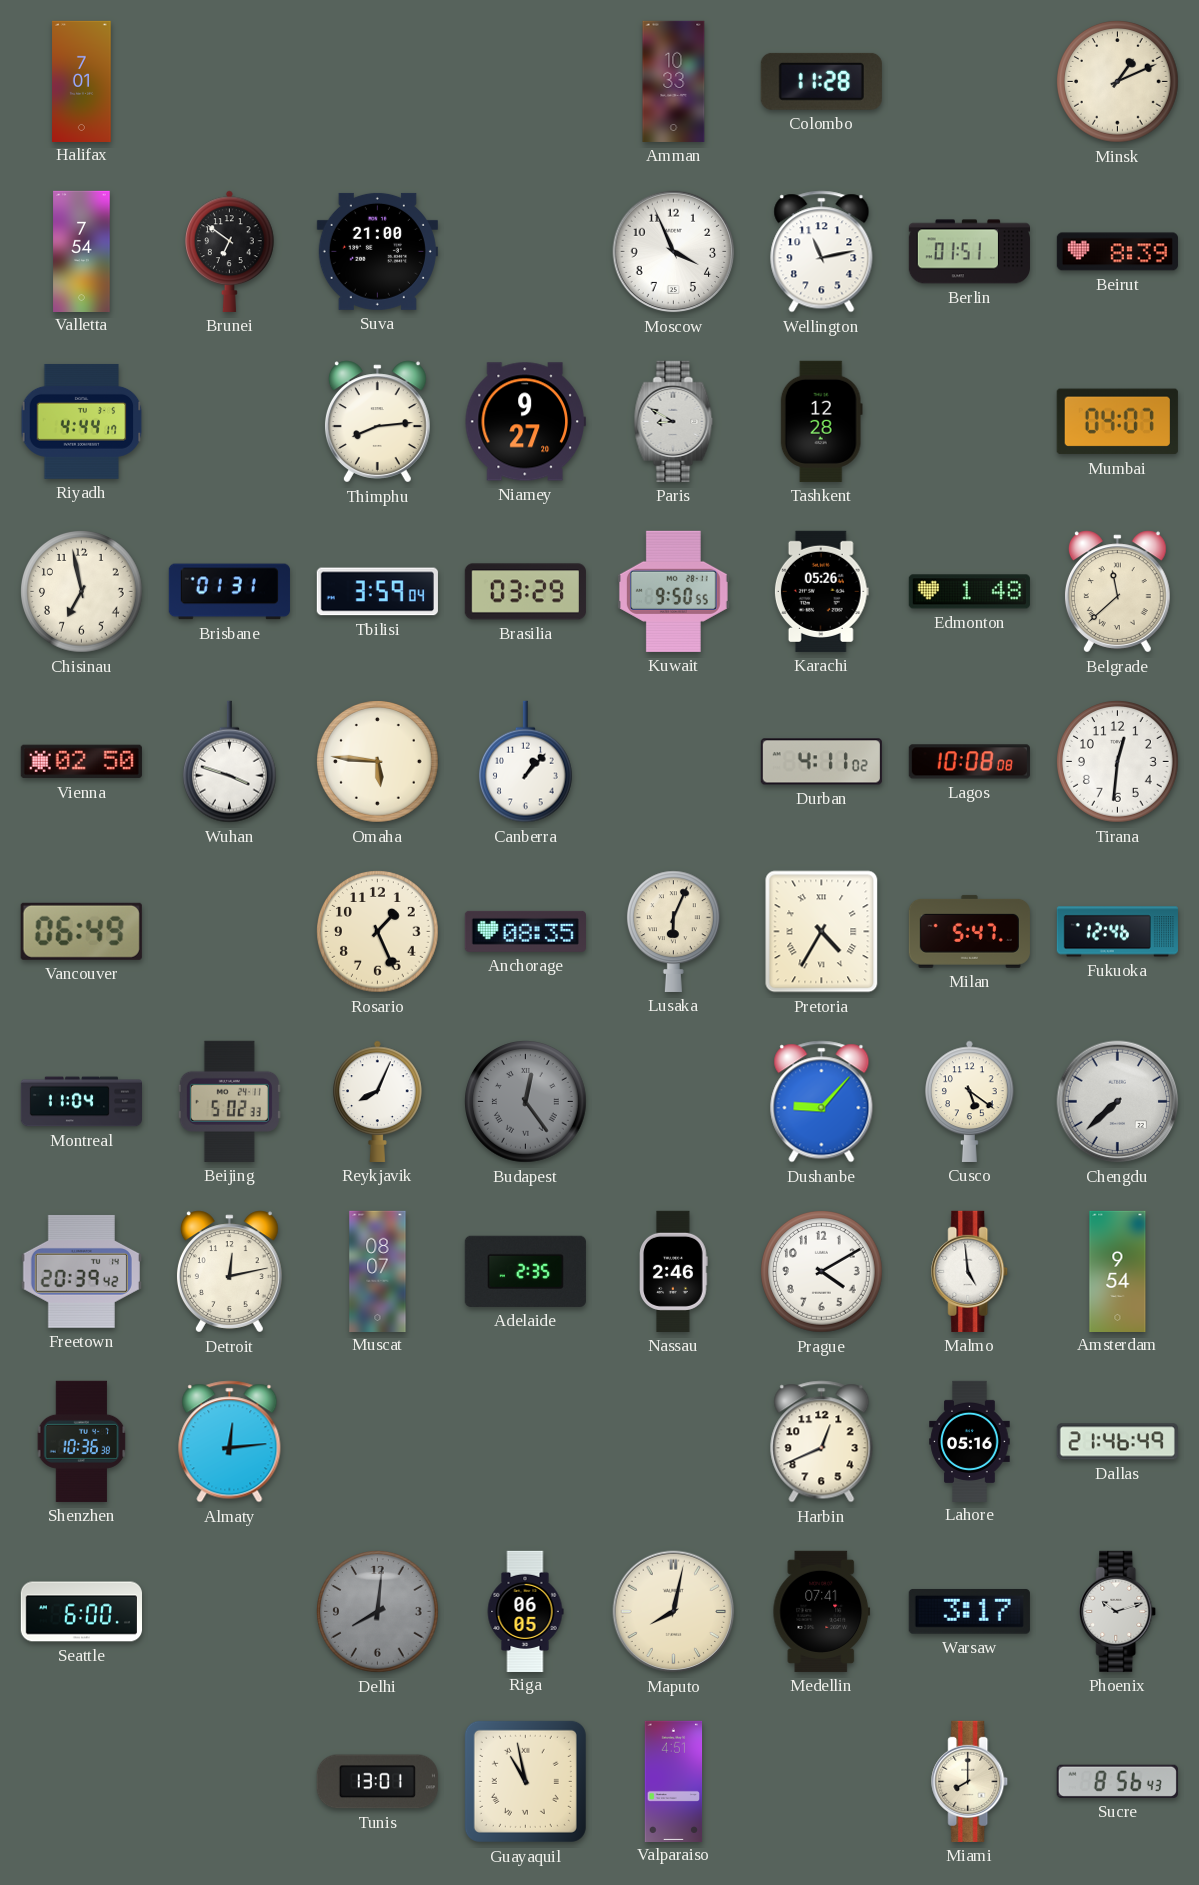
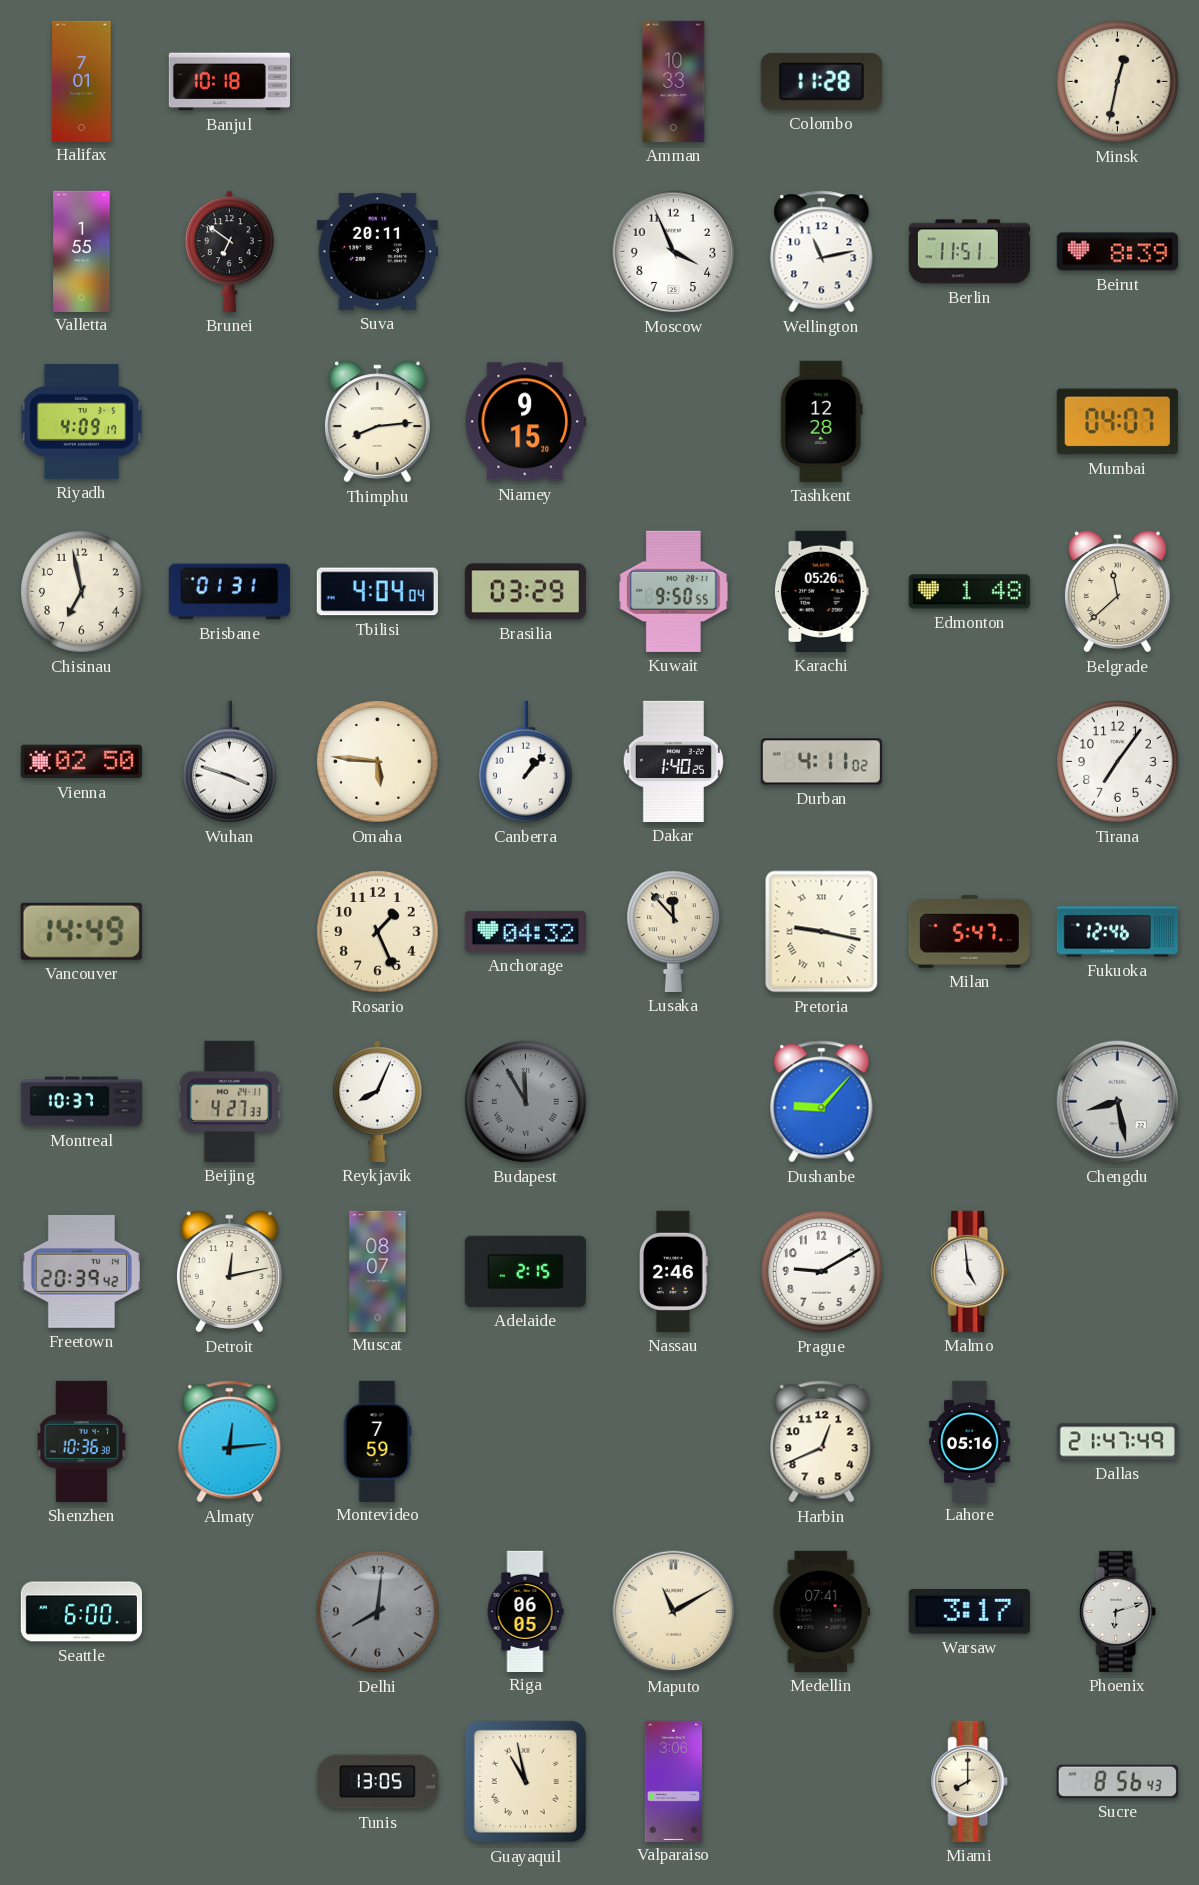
Banjul: none -> 10:18
Minsk: 1:11 -> 12:32
Valletta: 7:54 -> 1:55
Suva: 21:00 -> 20:11
Berlin: 01:51 -> 11:51
Riyadh: 4:44 -> 4:09
Niamey: 9:27 -> 9:15
Paris: 8:50 -> none
Tbilisi: 3:59 -> 4:04
Dakar: none -> 1:40
Lagos: 10:08 -> none
Tirana: 12:31 -> 7:06
Vancouver: 06:49 -> 14:49
Anchorage: 08:35 -> 04:32
Lusaka: 6:04 -> 11:53
Pretoria: 4:35 -> 9:17
Montreal: 11:04 -> 10:37
Beijing: 5:02 -> 4:27
Budapest: 12:24 -> 11:55
Cusco: 5:21 -> none
Chengdu: 7:38 -> 8:28
Adelaide: 2:35 -> 2:15
Prague: 4:10 -> 9:10
Amsterdam: 9:54 -> none
Montevideo: none -> 7:59
Dallas: 21:46 -> 21:47
Maputo: 8:02 -> 11:10
Phoenix: 10:12 -> 6:12
Tunis: 13:01 -> 13:05
Valparaiso: 4:51 -> 3:06
